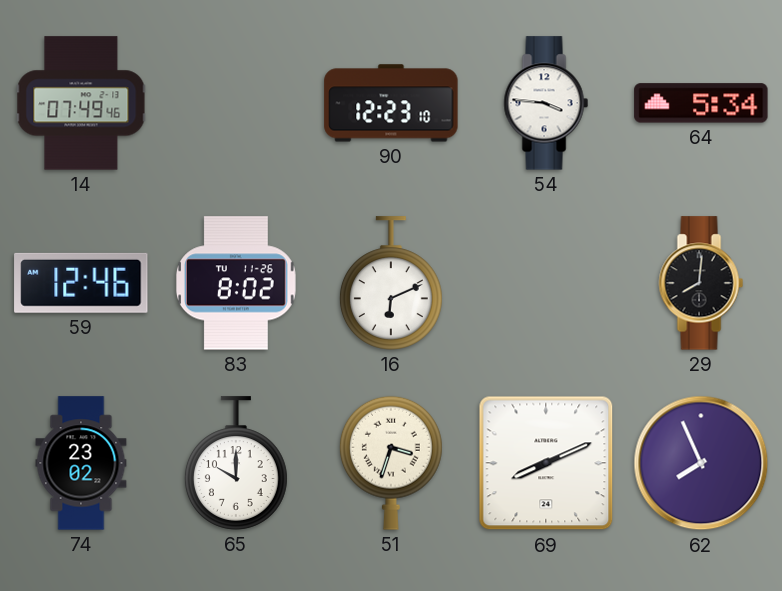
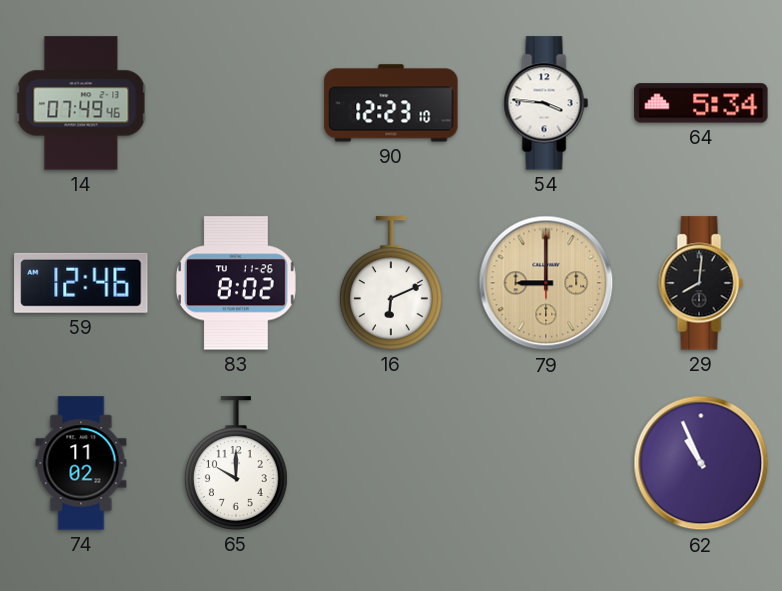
79: none -> 9:00
74: 23:02 -> 11:02
51: 3:33 -> none
69: 8:11 -> none
62: 7:56 -> 10:56
